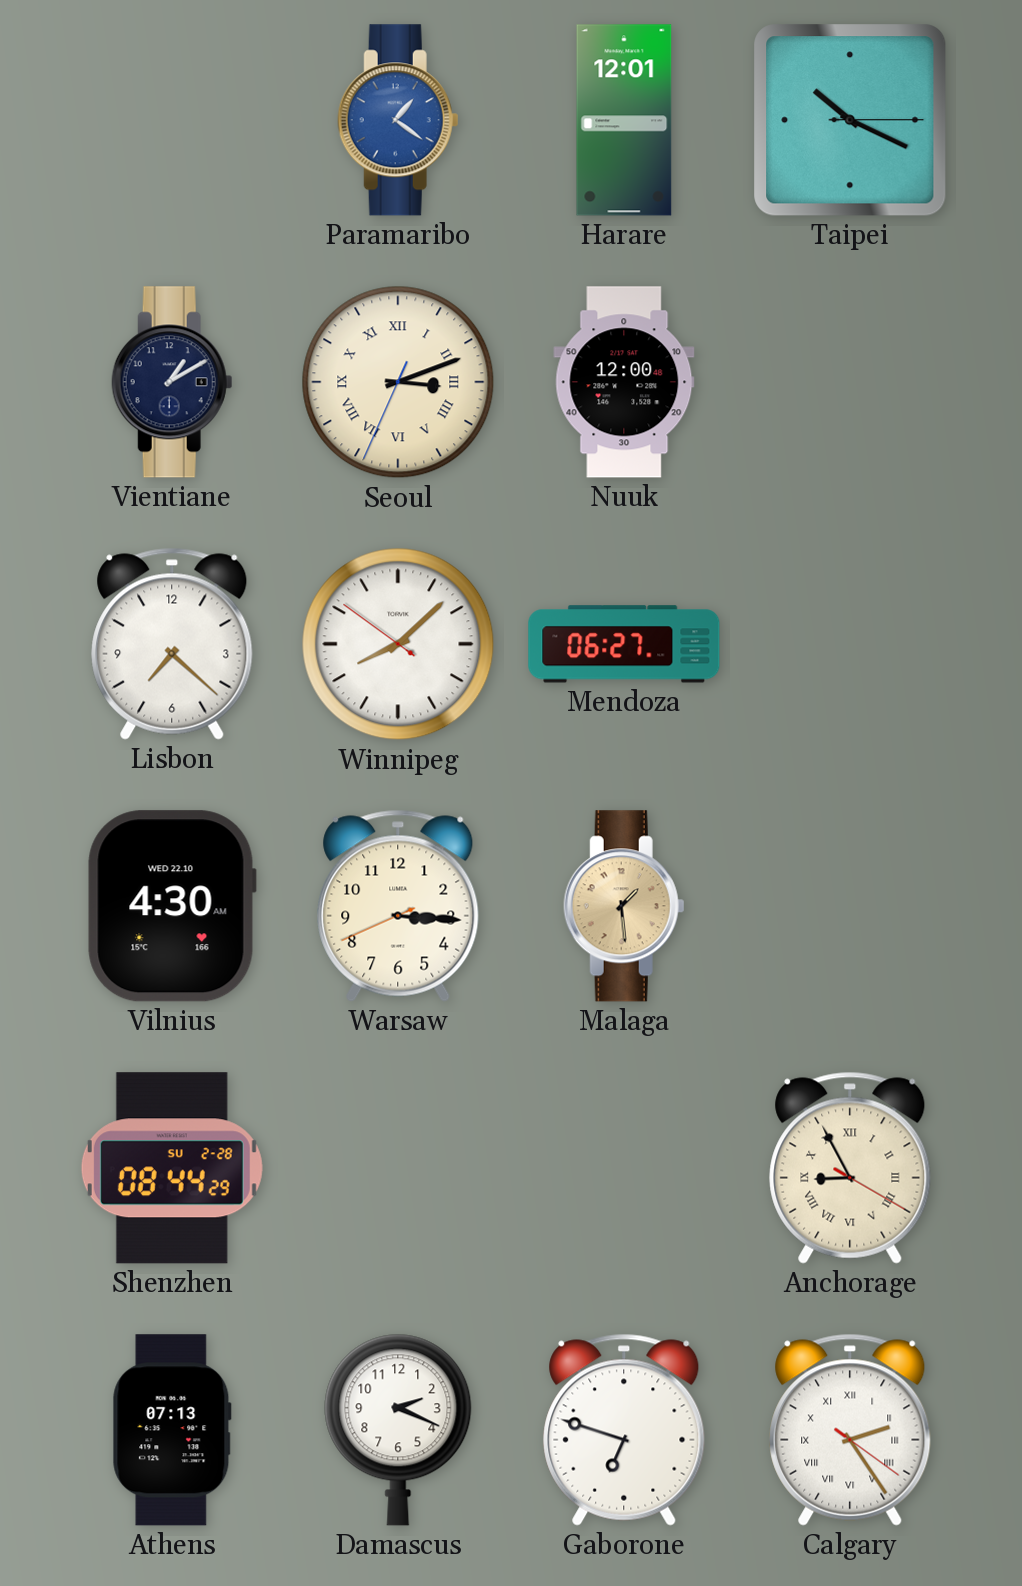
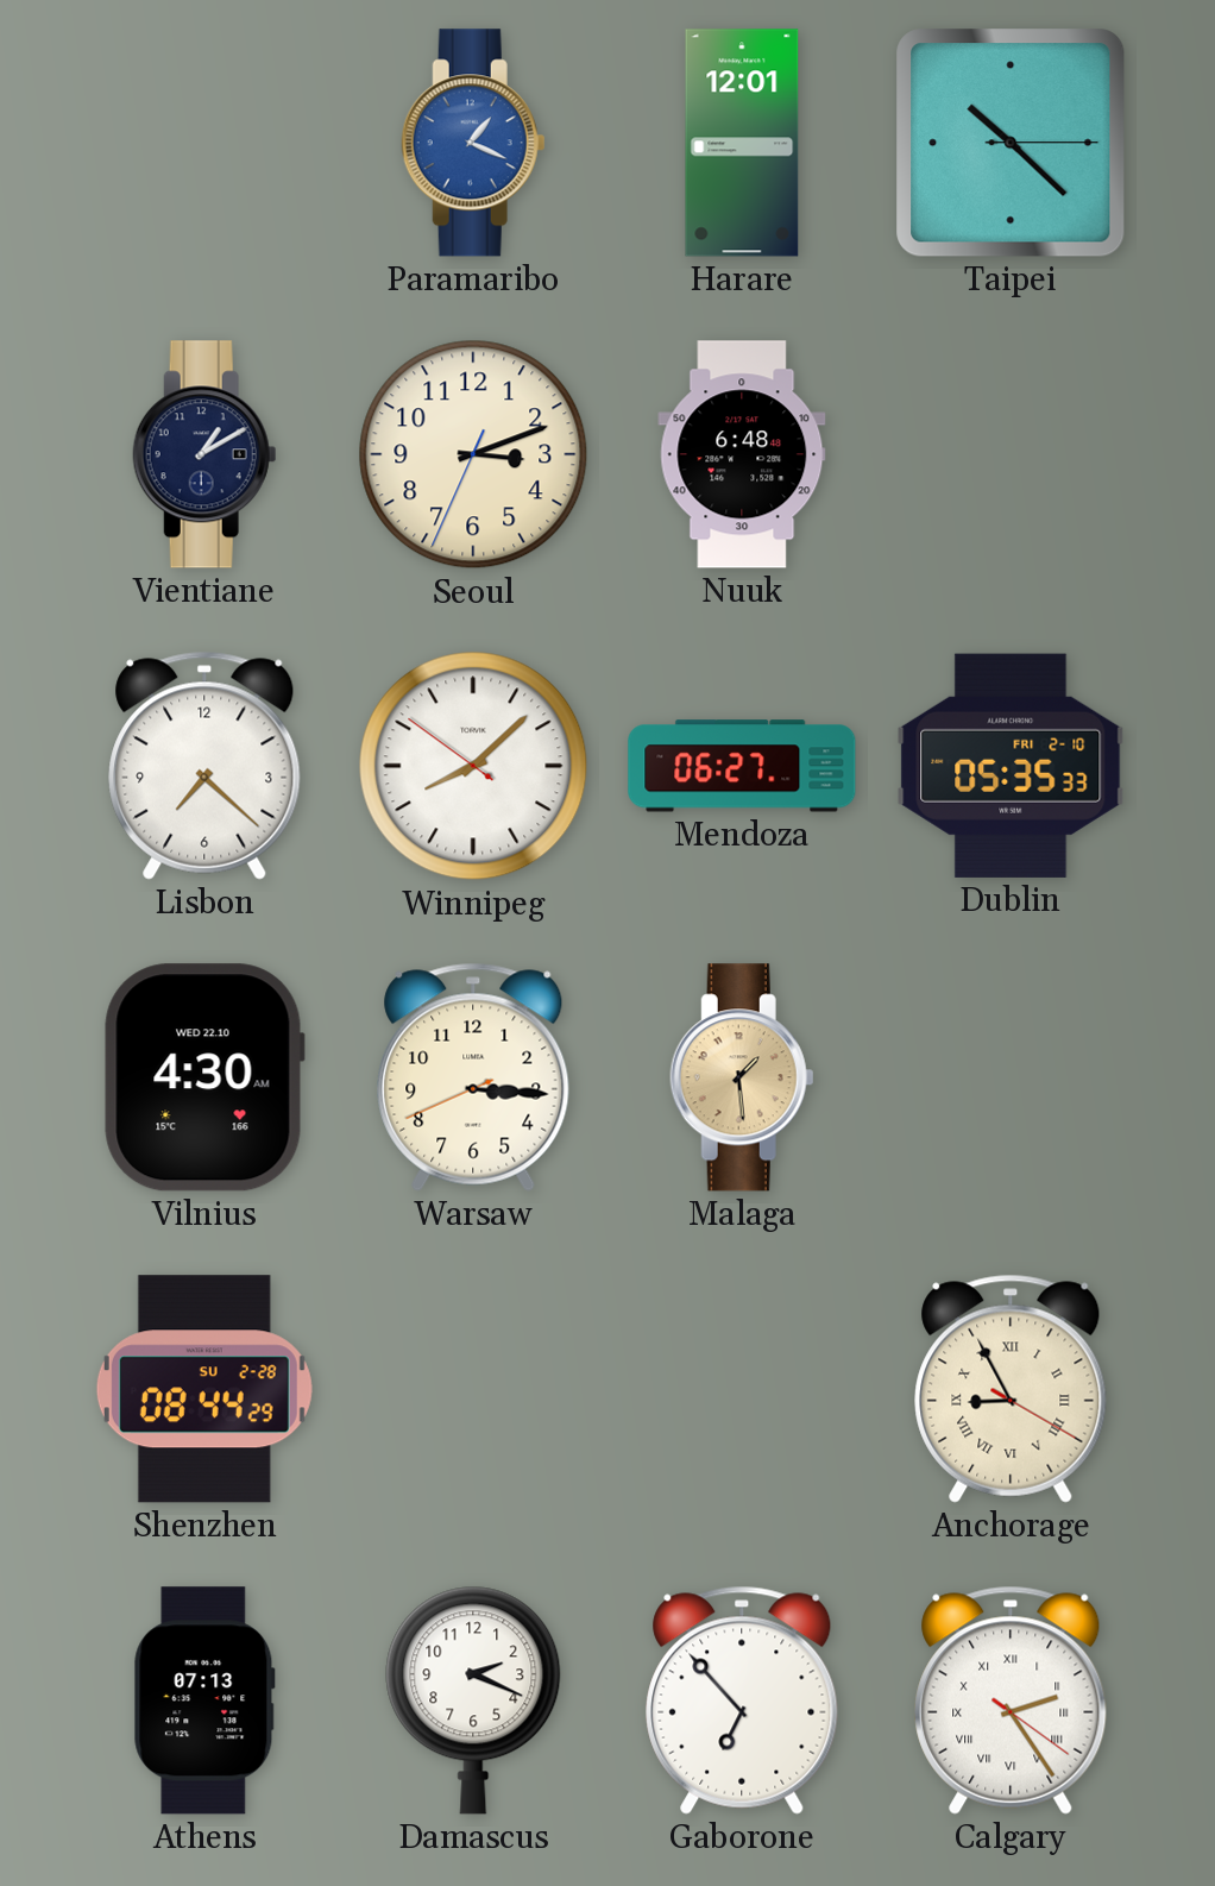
Paramaribo: 1:21 -> 1:19
Taipei: 10:19 -> 10:22
Seoul numerals: Roman -> Arabic
Nuuk: 12:00 -> 6:48
Dublin: none -> 05:35
Gaborone: 6:48 -> 6:53
